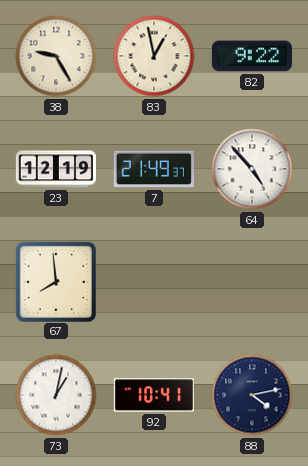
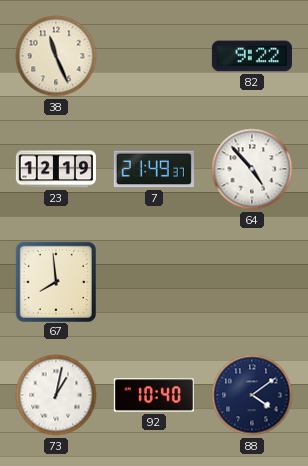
38: 9:25 -> 11:26
83: 12:58 -> none
92: 10:41 -> 10:40
88: 4:13 -> 4:09
